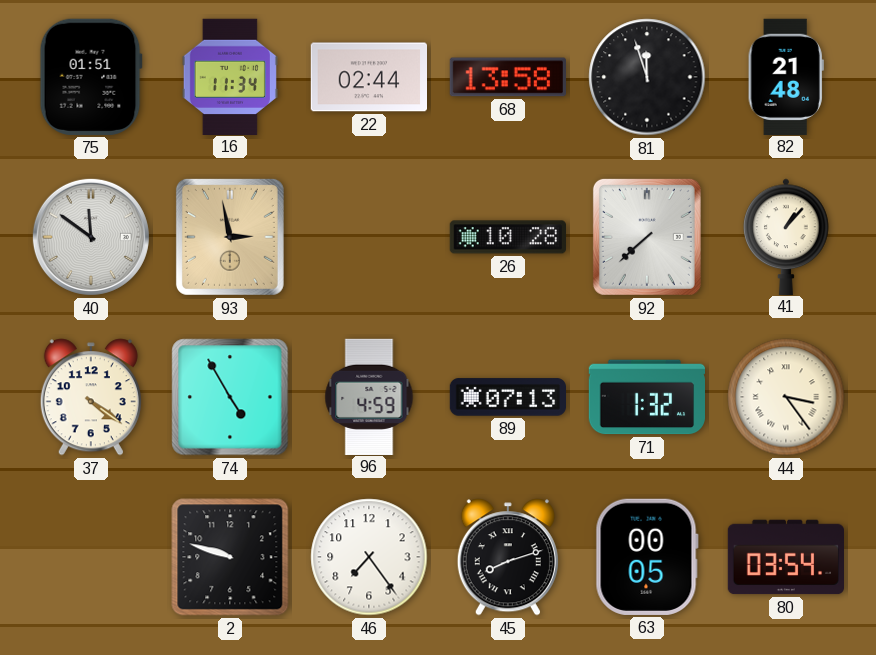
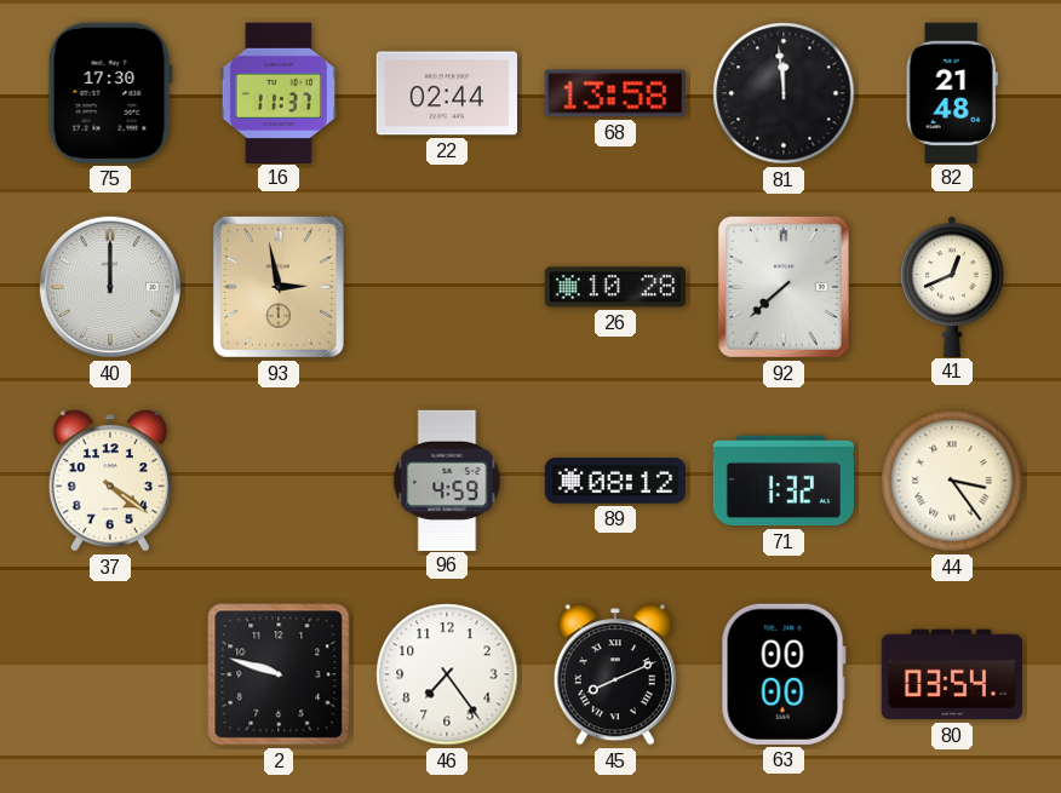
75: 01:51 -> 17:30
16: 11:34 -> 11:37
81: 11:57 -> 11:59
40: 11:51 -> 12:00
41: 1:07 -> 12:41
74: 4:55 -> none
89: 07:13 -> 08:12
45: 8:12 -> 8:11
63: 00:05 -> 00:00
